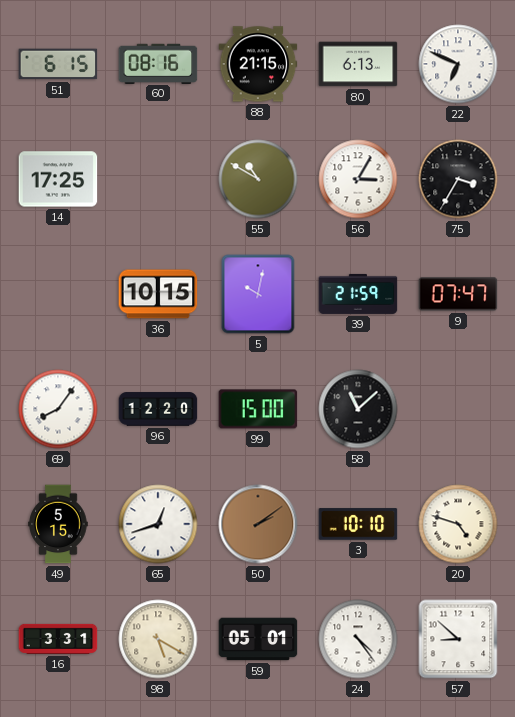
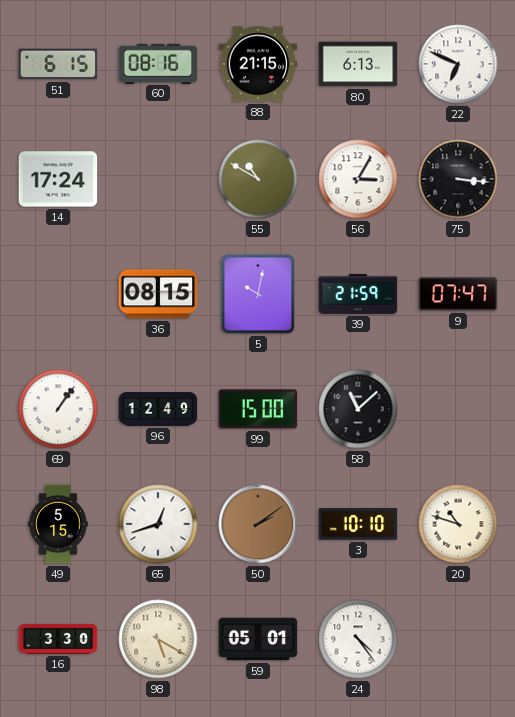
14: 17:25 -> 17:24
75: 3:35 -> 3:16
36: 10:15 -> 08:15
69: 8:06 -> 1:06
96: 12:20 -> 12:49
20: 4:48 -> 10:48
16: 3:31 -> 3:30
57: 8:52 -> none
